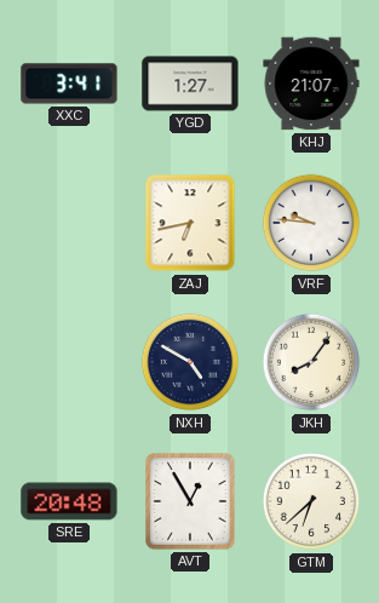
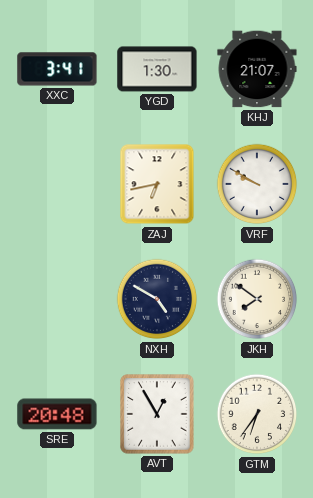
YGD: 1:27 -> 1:30
VRF: 9:46 -> 9:50
JKH: 8:06 -> 7:51
GTM: 6:38 -> 6:36
